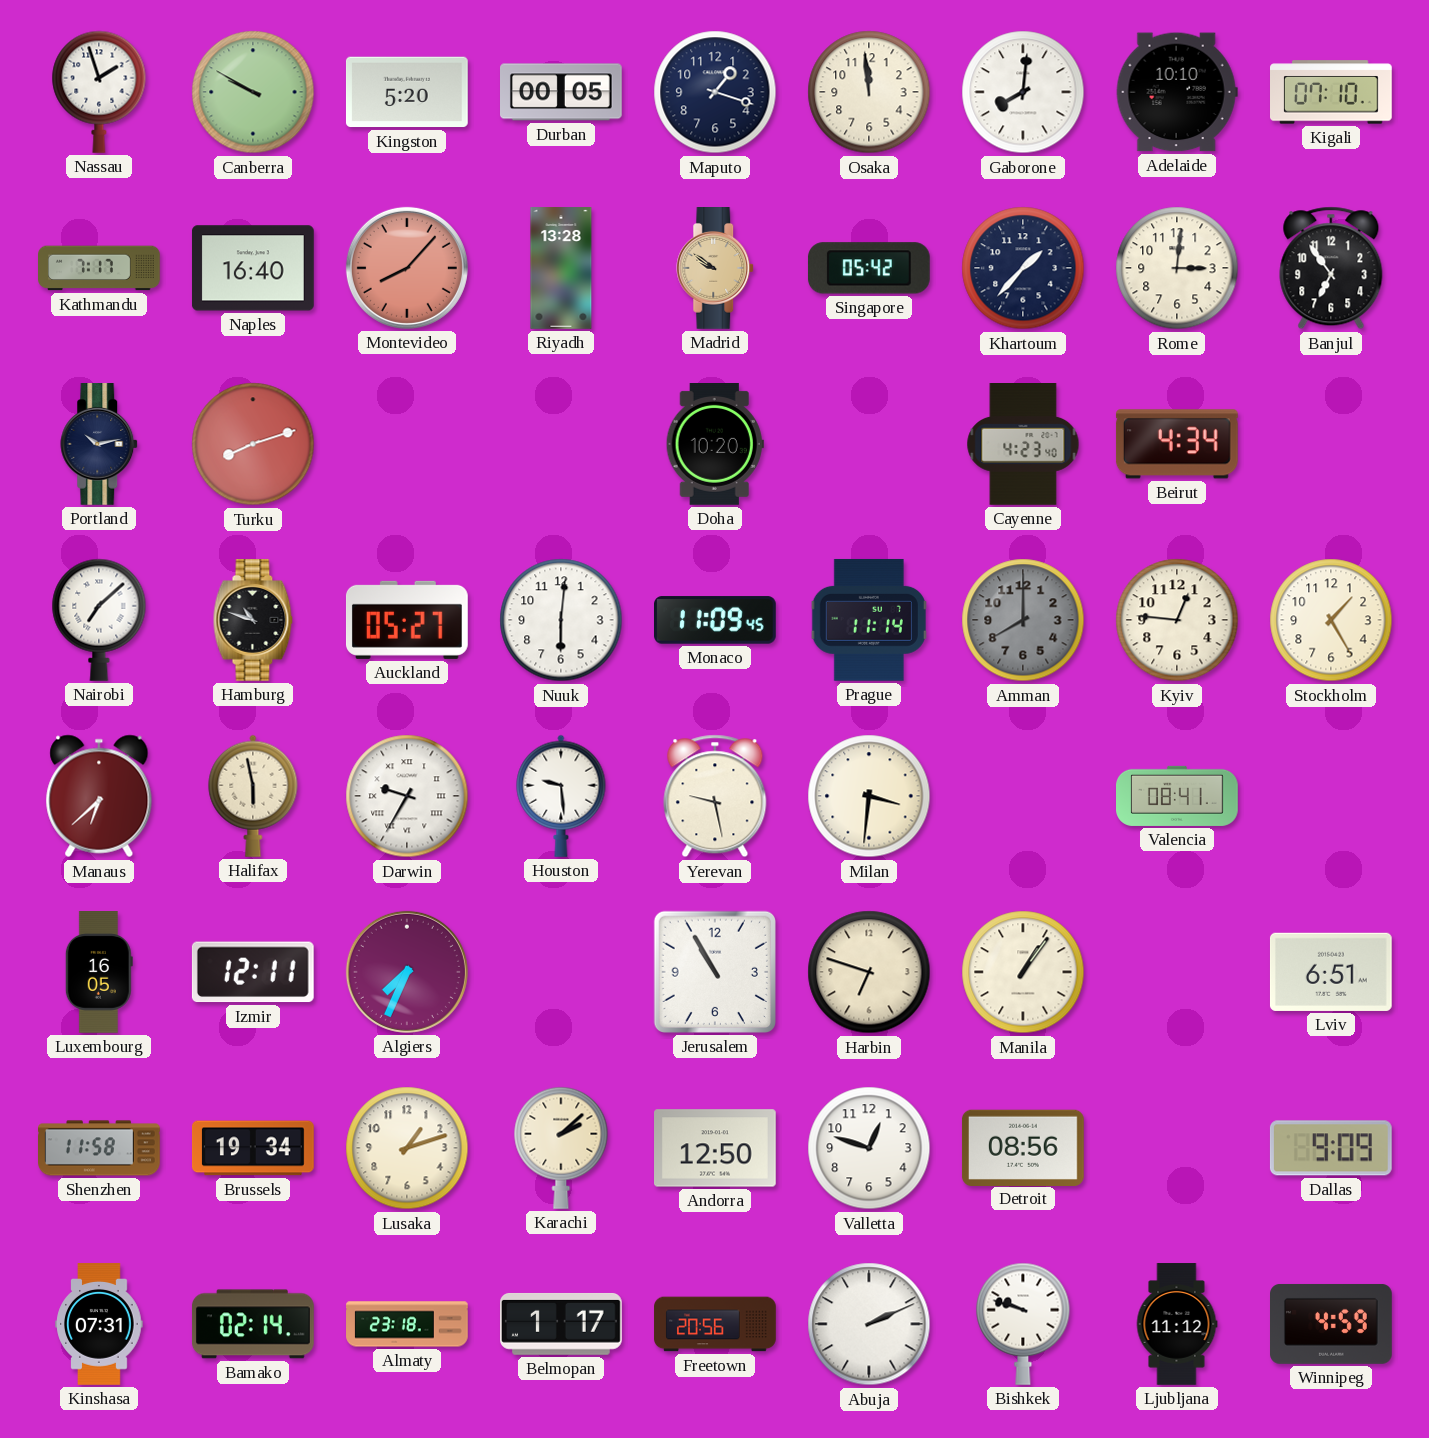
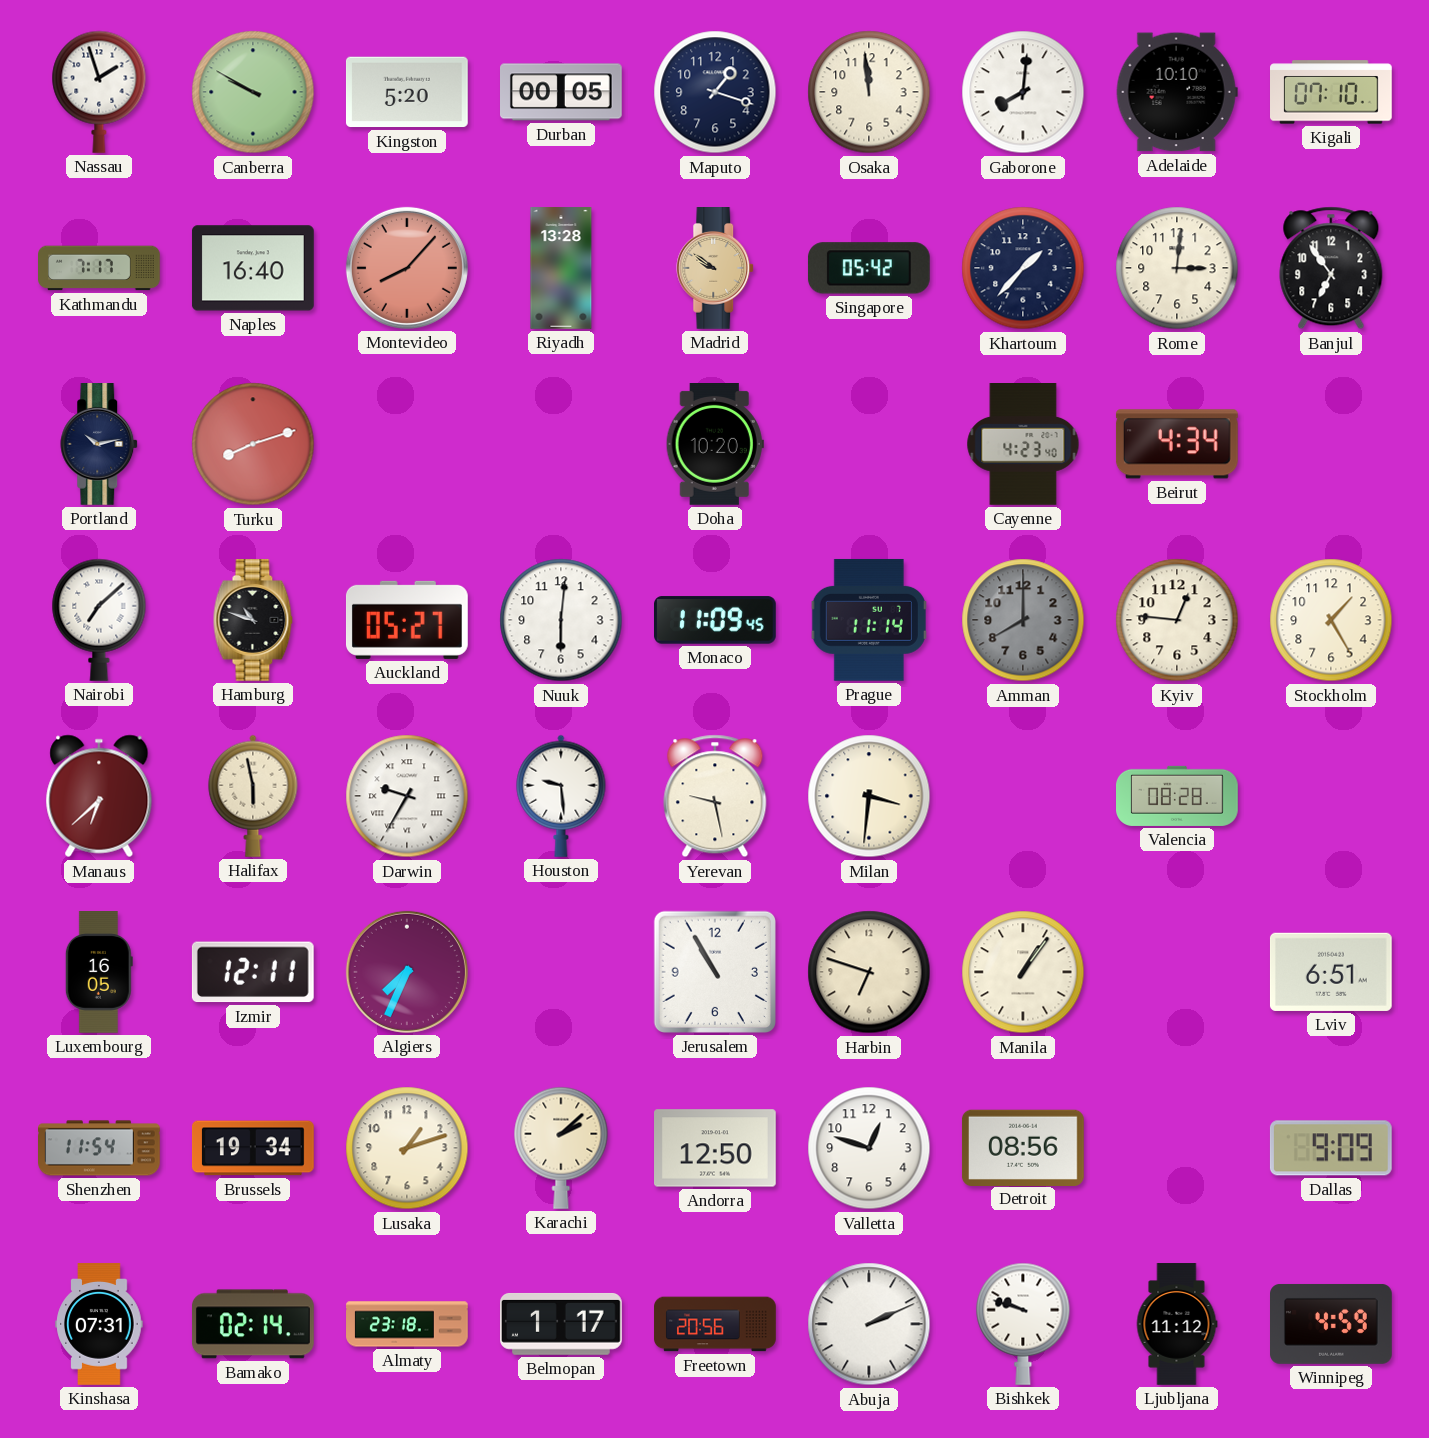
Valencia: 08:41 -> 08:28
Shenzhen: 11:58 -> 11:54
